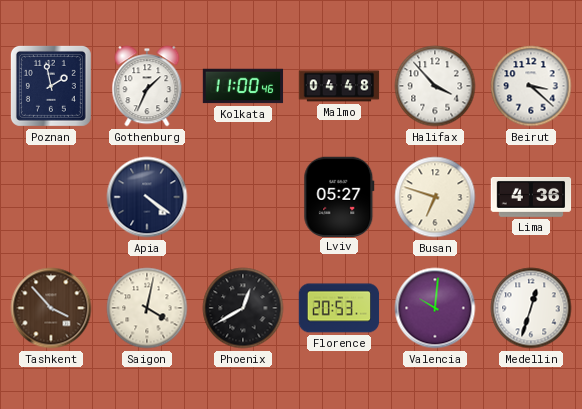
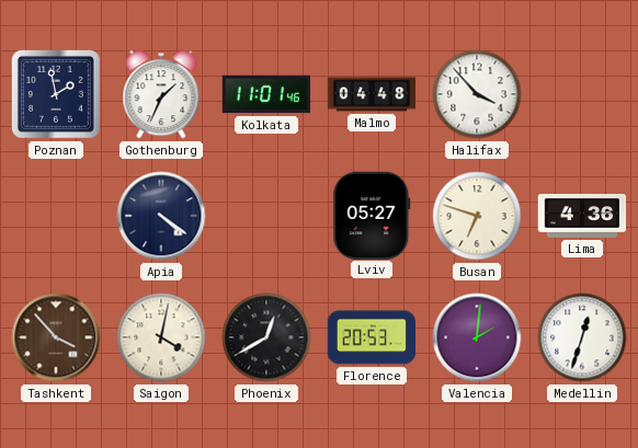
Kolkata: 11:00 -> 11:01
Beirut: 3:22 -> none
Valencia: 10:01 -> 2:01
